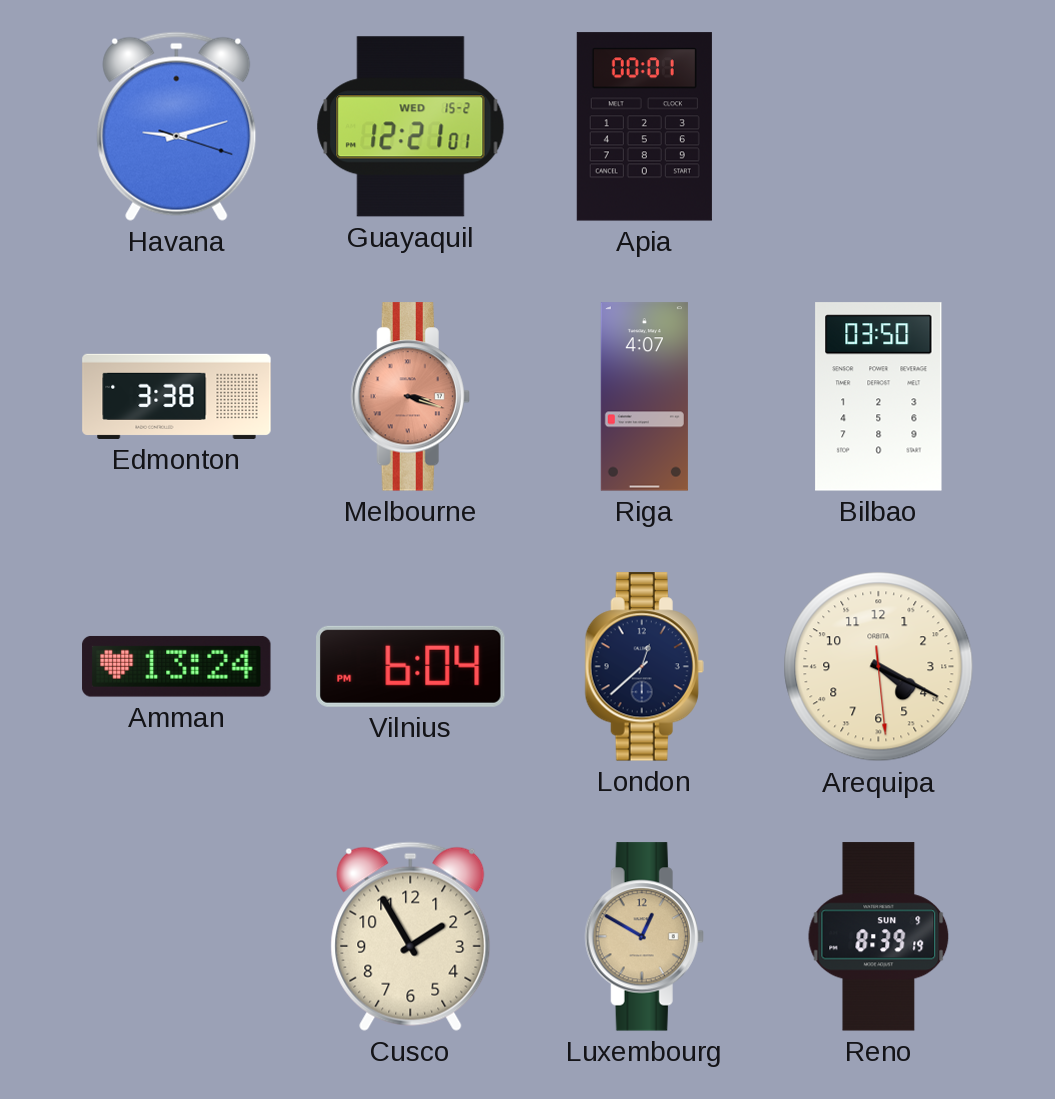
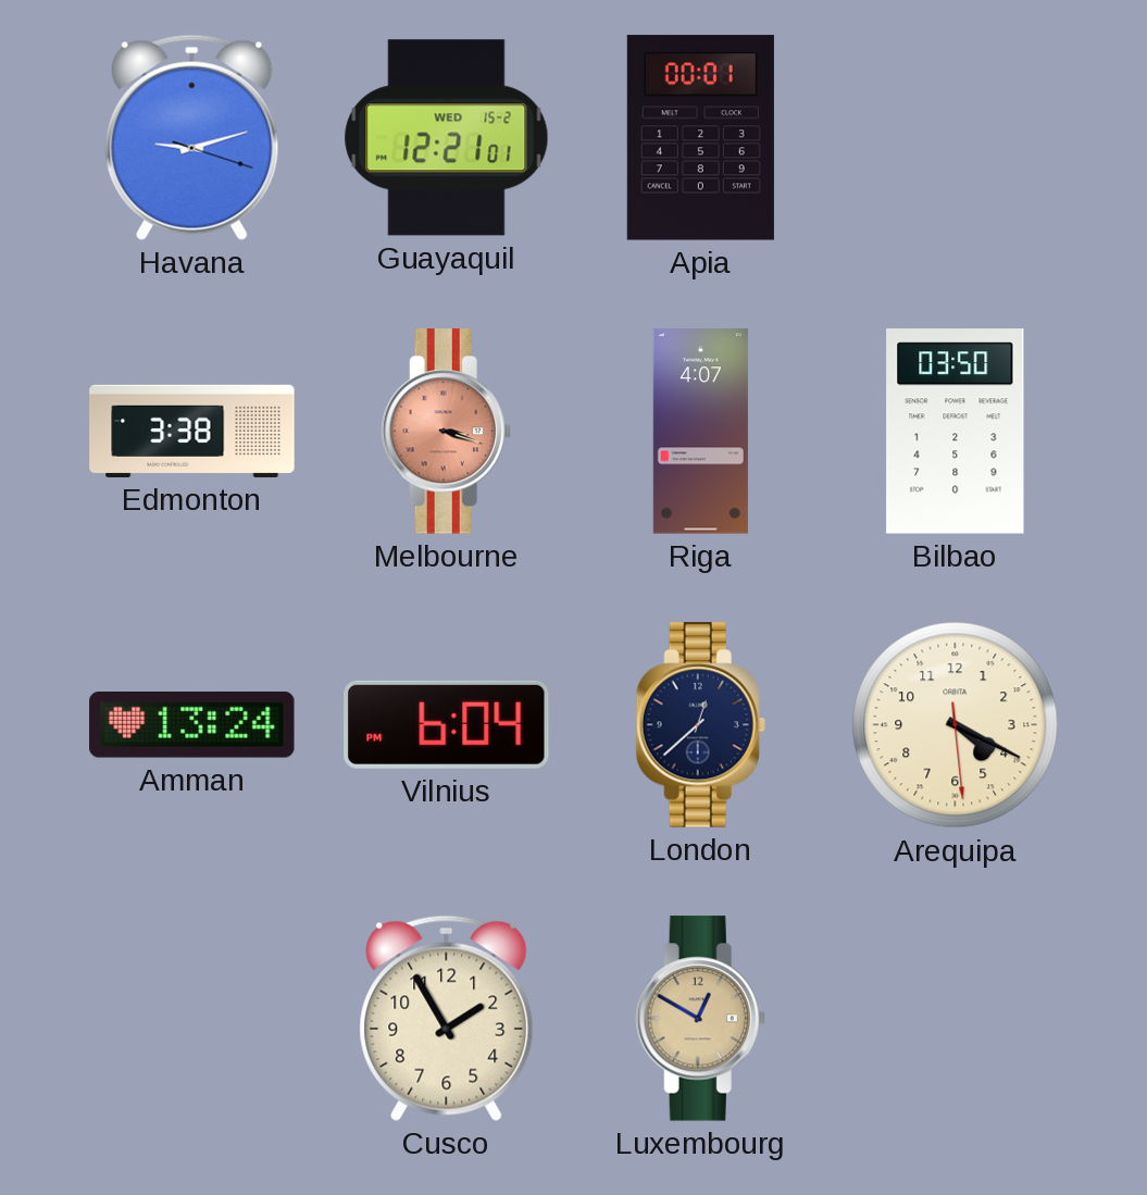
Reno: 8:39 -> none
